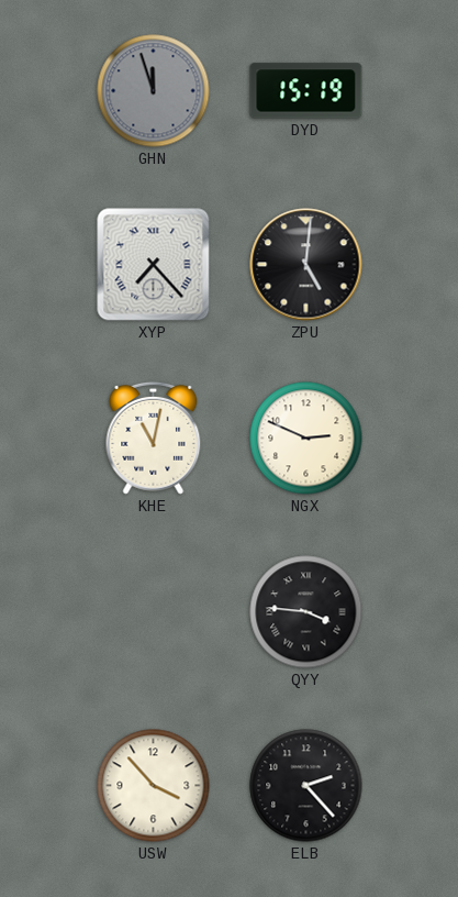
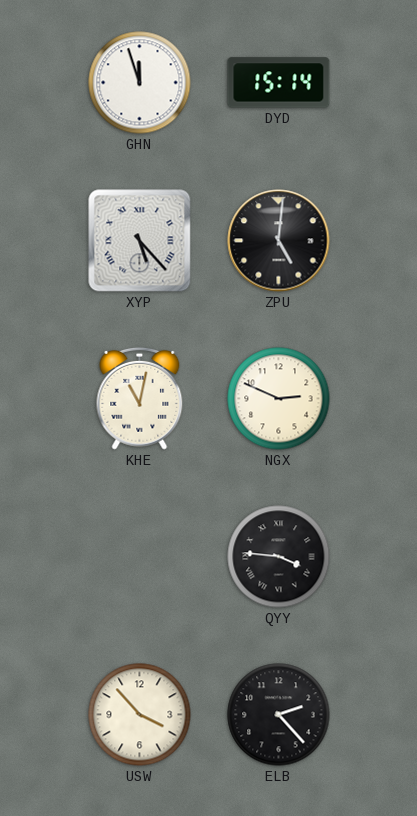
GHN dial: grey -> white
DYD: 15:19 -> 15:14
XYP: 7:23 -> 5:23
